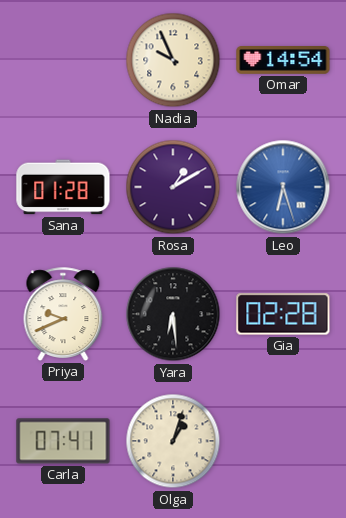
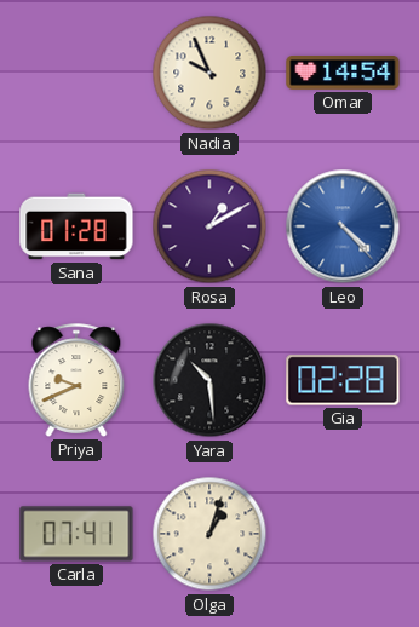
Leo: 6:27 -> 4:23
Yara: 6:29 -> 10:29
